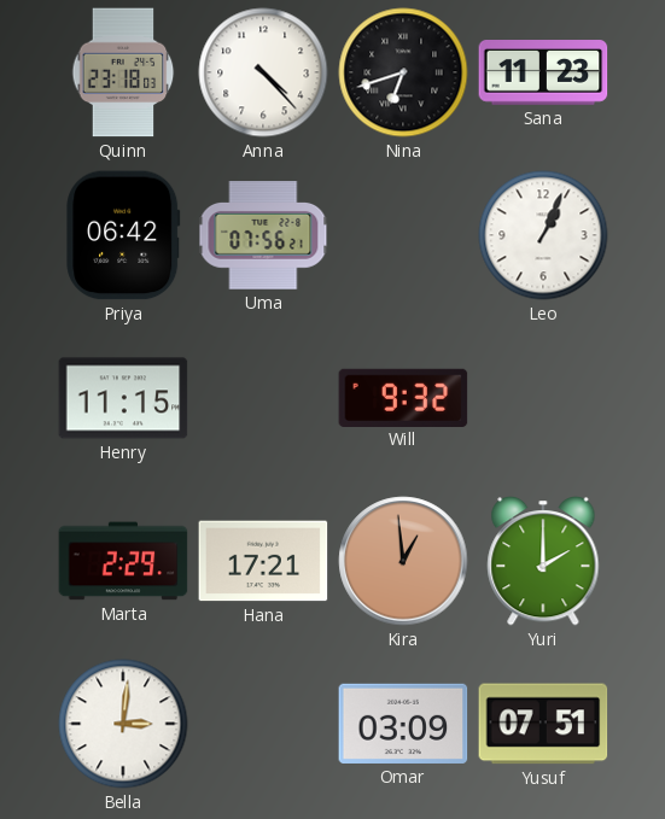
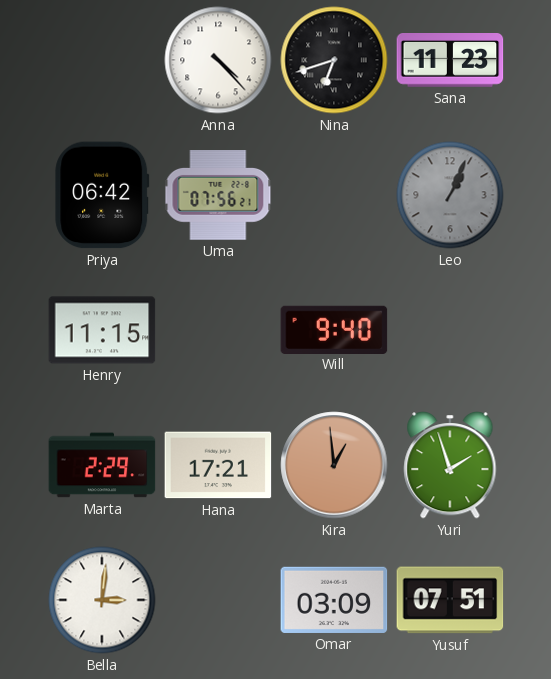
Quinn: 23:18 -> none
Leo dial: white -> grey
Will: 9:32 -> 9:40
Yuri: 2:00 -> 1:57
